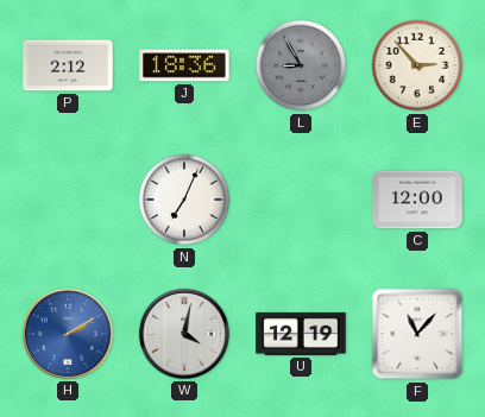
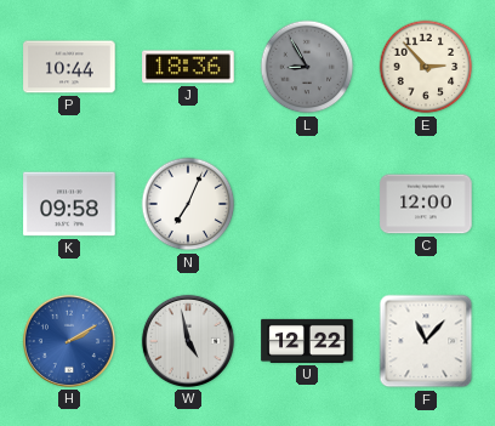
P: 2:12 -> 10:44
K: none -> 09:58
W: 4:02 -> 4:58
U: 12:19 -> 12:22
